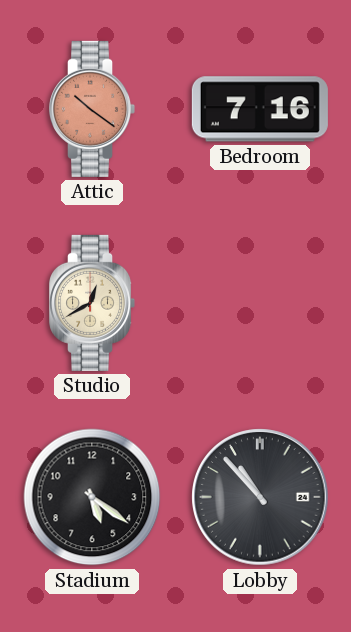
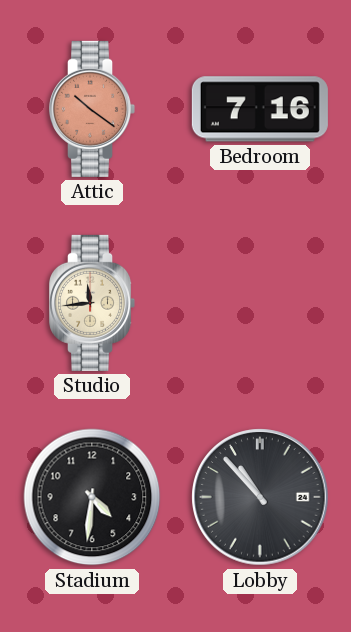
Studio: 12:40 -> 11:44
Stadium: 5:21 -> 4:31
